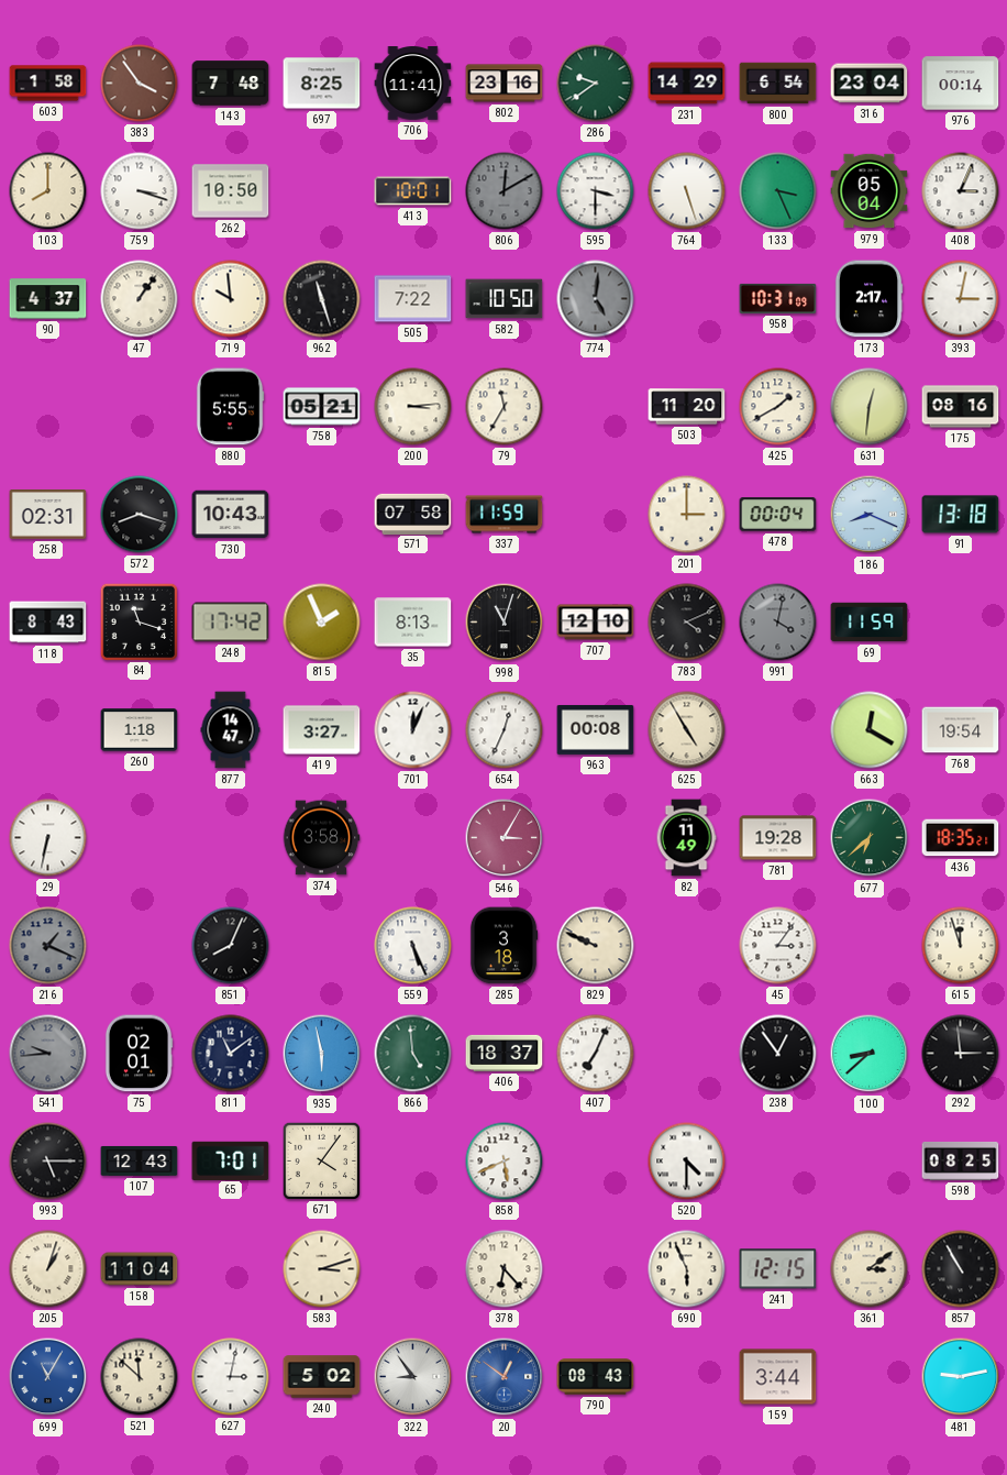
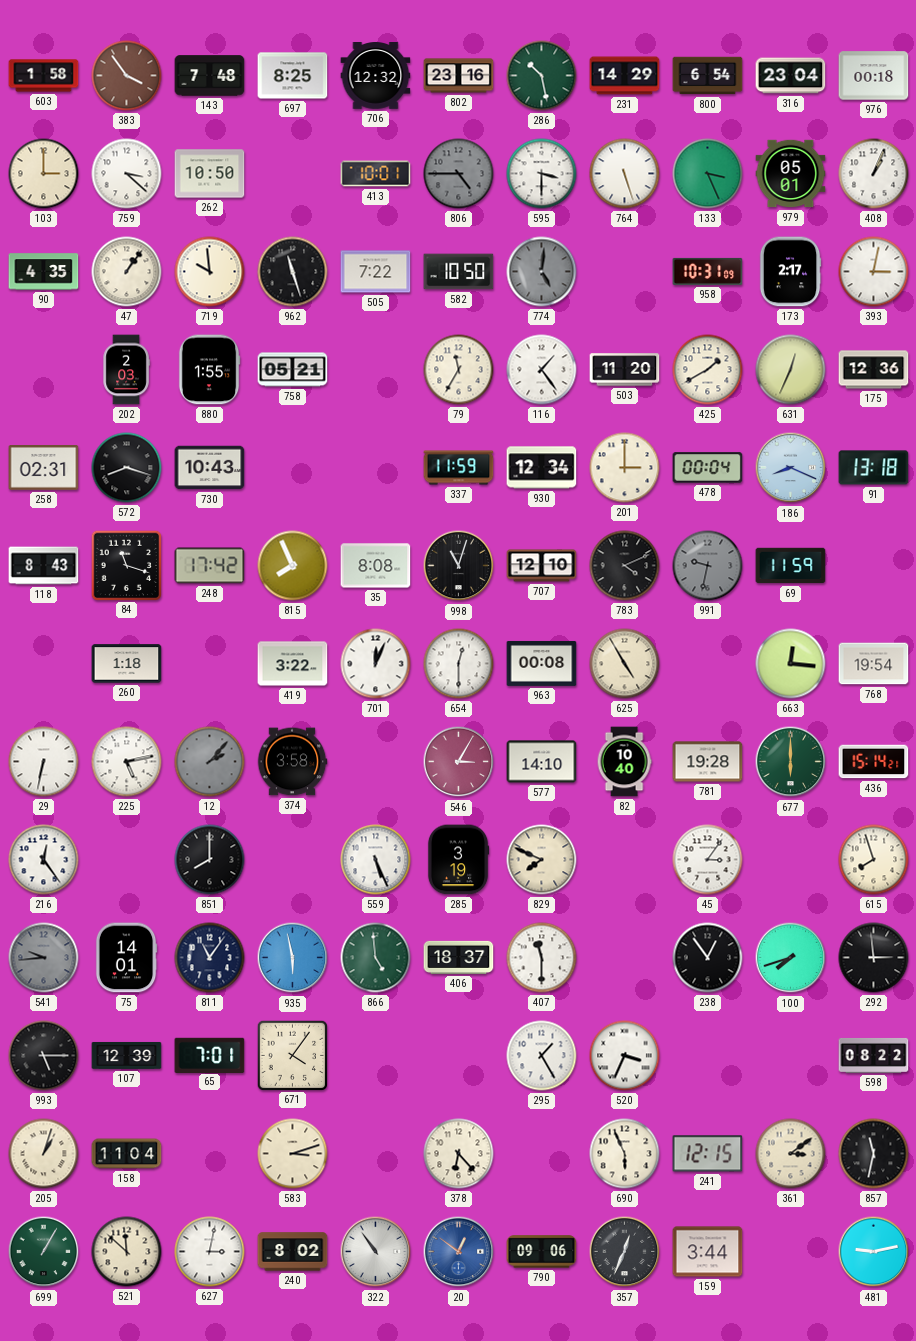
706: 11:41 -> 12:32
286: 9:39 -> 10:28
976: 00:14 -> 00:18
103: 8:00 -> 3:00
759: 3:18 -> 3:22
806: 12:10 -> 4:45
979: 05:04 -> 05:01
408: 3:04 -> 1:04
90: 4:37 -> 4:35
202: none -> 2:03
880: 5:55 -> 1:55
200: 3:14 -> none
116: none -> 1:24
631: 12:31 -> 12:34
175: 08:16 -> 12:36
571: 07:58 -> none
930: none -> 12:34
815: 1:56 -> 7:56
35: 8:13 -> 8:08
991: 4:02 -> 9:32
877: 14:47 -> none
419: 3:27 -> 3:22
654: 12:34 -> 12:30
663: 12:20 -> 12:16
225: none -> 5:13
12: none -> 2:07
577: none -> 14:10
82: 11:49 -> 10:40
677: 6:38 -> 6:00
436: 18:35 -> 15:14
216: 1:19 -> 12:24
216 dial: grey -> white
851: 8:04 -> 8:00
285: 3:18 -> 3:19
829: 9:49 -> 7:49
615: 11:57 -> 7:57
75: 02:01 -> 14:01
811: 11:09 -> 11:06
407: 7:04 -> 11:30
100: 8:38 -> 7:42
107: 12:43 -> 12:39
858: 5:41 -> none
295: none -> 1:25
520: 4:30 -> 3:34
598: 08:25 -> 08:22
857: 10:55 -> 11:32
699: 11:05 -> 1:05
699 dial: blue -> green
240: 5:02 -> 8:02
322: 8:54 -> 10:54
790: 08:43 -> 09:06
357: none -> 12:34
